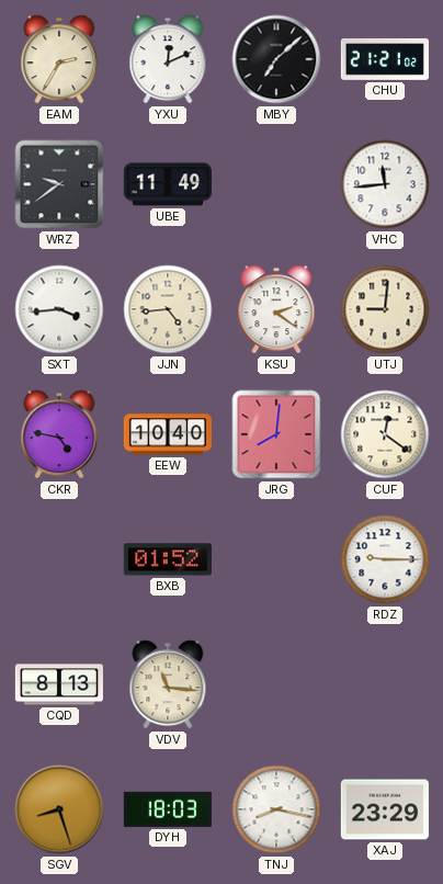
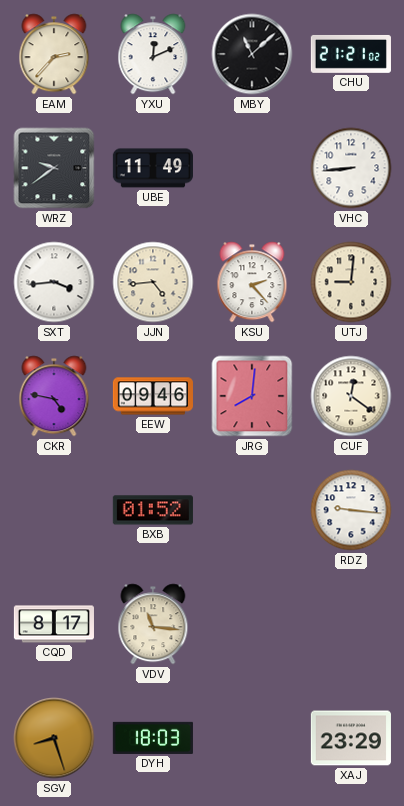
EAM: 2:35 -> 2:37
MBY: 7:08 -> 11:08
VHC: 11:44 -> 8:44
KSU: 2:21 -> 2:23
EEW: 10:40 -> 09:46
RDZ: 9:15 -> 9:16
CQD: 8:13 -> 8:17
TNJ: 8:17 -> none
